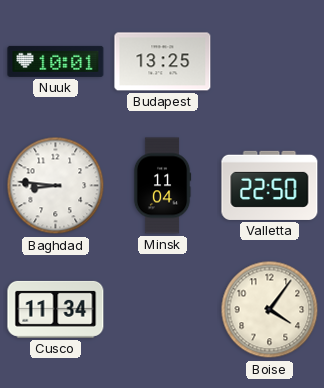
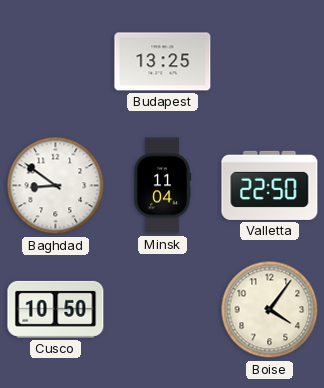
Nuuk: 10:01 -> none
Baghdad: 8:46 -> 8:51
Cusco: 11:34 -> 10:50
